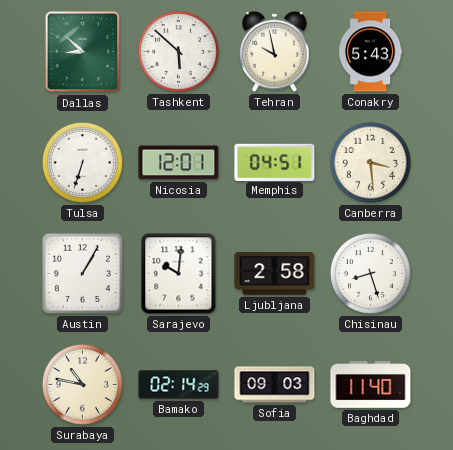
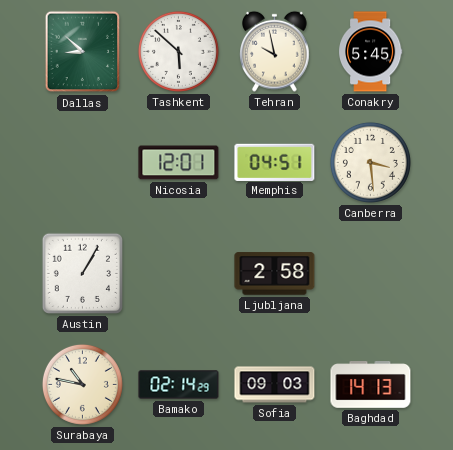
Conakry: 5:43 -> 5:45
Tulsa: 6:33 -> none
Sarajevo: 10:01 -> none
Chisinau: 8:27 -> none
Baghdad: 11:40 -> 14:13
